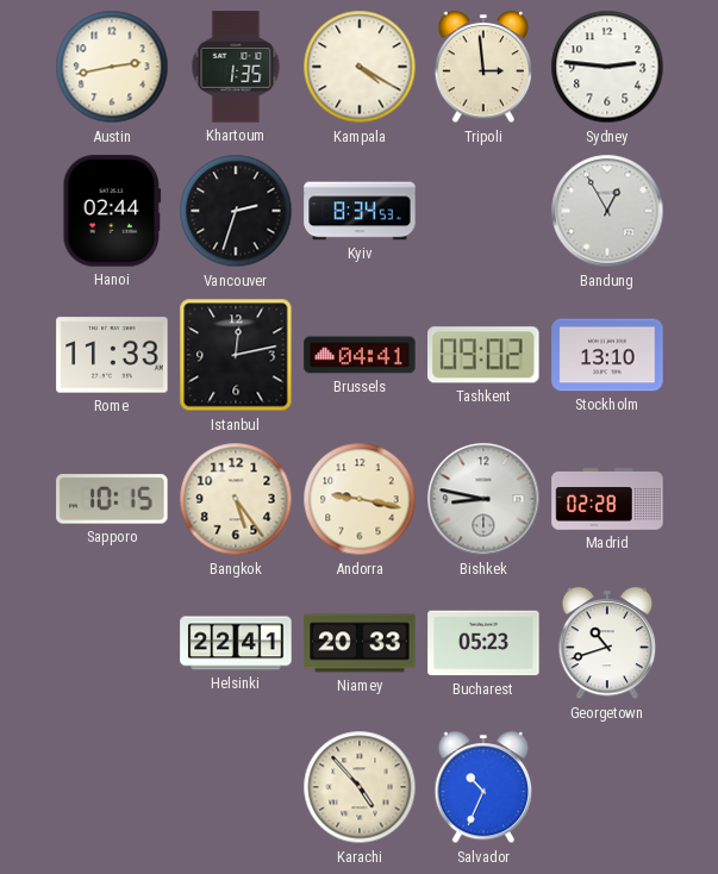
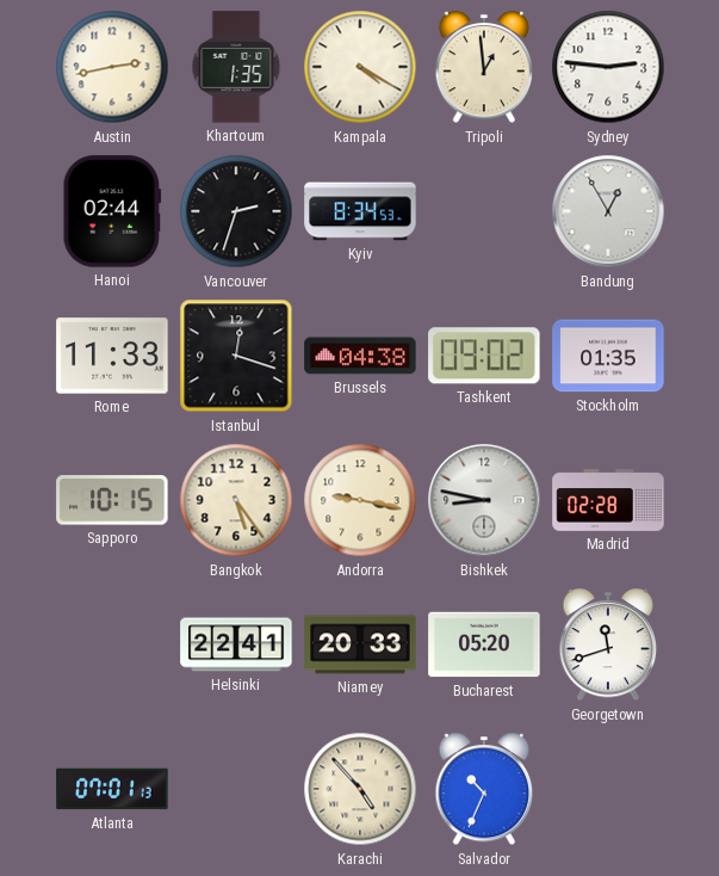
Tripoli: 2:59 -> 12:59
Istanbul: 12:13 -> 12:18
Brussels: 04:41 -> 04:38
Stockholm: 13:10 -> 01:35
Bucharest: 05:23 -> 05:20
Georgetown: 10:42 -> 11:42
Atlanta: none -> 07:01
